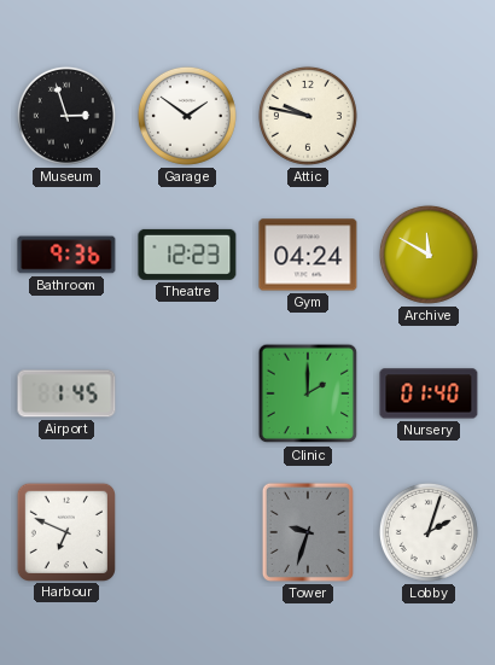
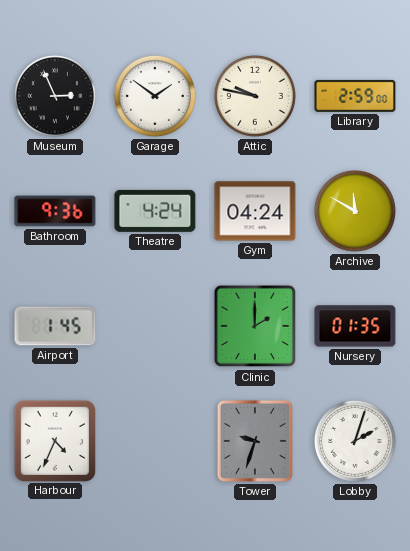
Museum: 2:57 -> 2:56
Library: none -> 2:59
Theatre: 12:23 -> 4:24
Nursery: 01:40 -> 01:35
Harbour: 6:49 -> 4:34
